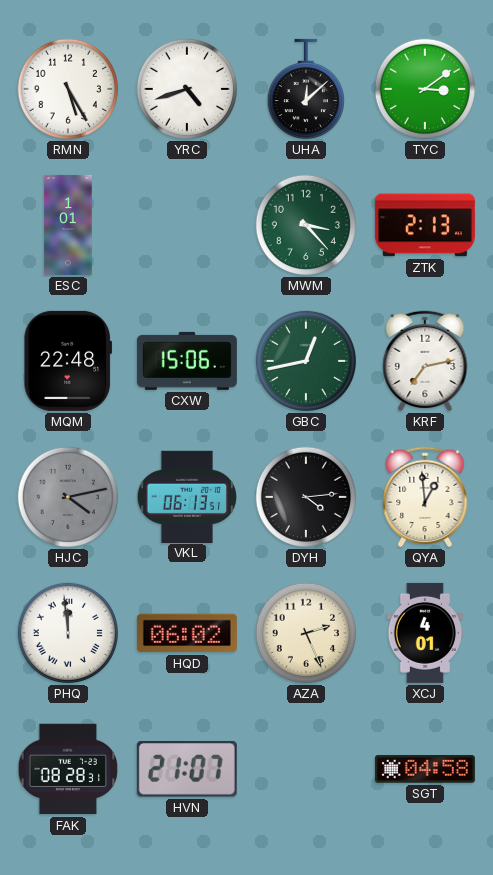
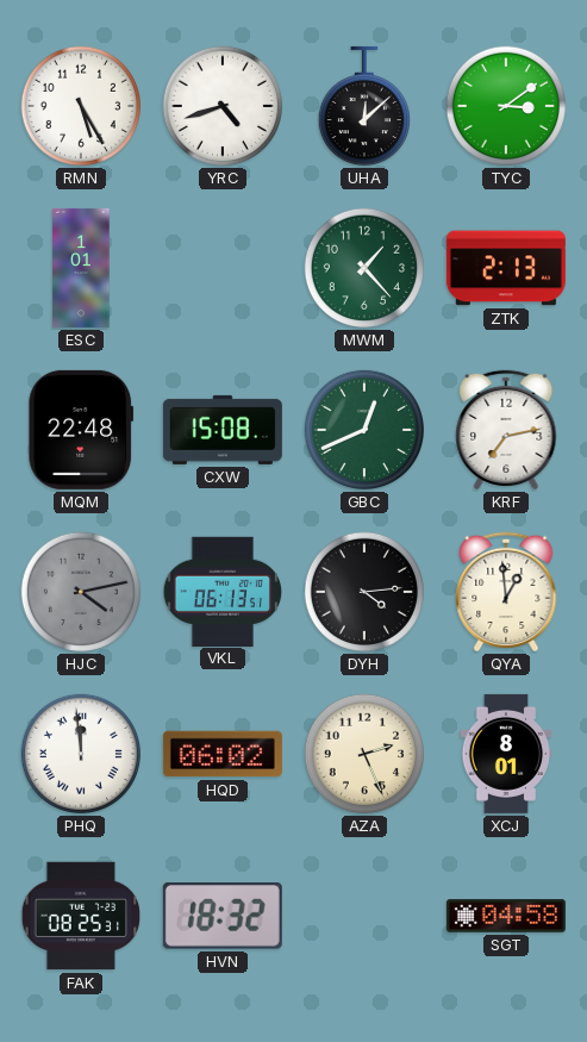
MWM: 3:23 -> 1:23
CXW: 15:06 -> 15:08
GBC: 12:43 -> 12:41
XCJ: 4:01 -> 8:01
FAK: 08:28 -> 08:25
HVN: 21:07 -> 18:32
